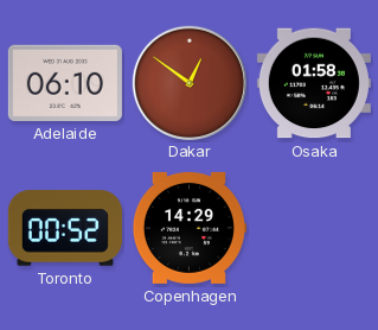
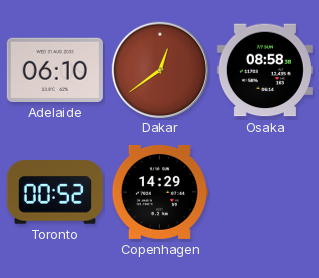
Dakar: 12:51 -> 12:39
Osaka: 01:58 -> 08:58
